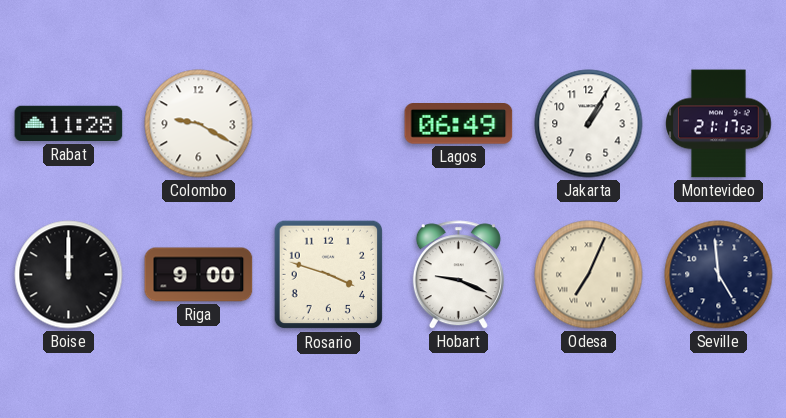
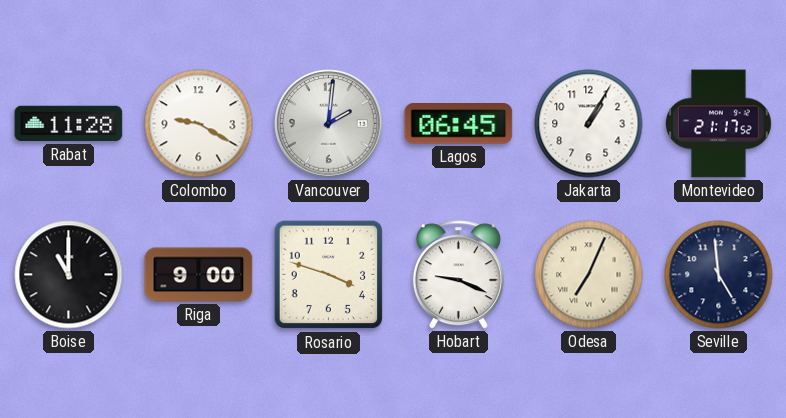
Vancouver: none -> 2:01
Lagos: 06:49 -> 06:45
Boise: 12:00 -> 11:00
